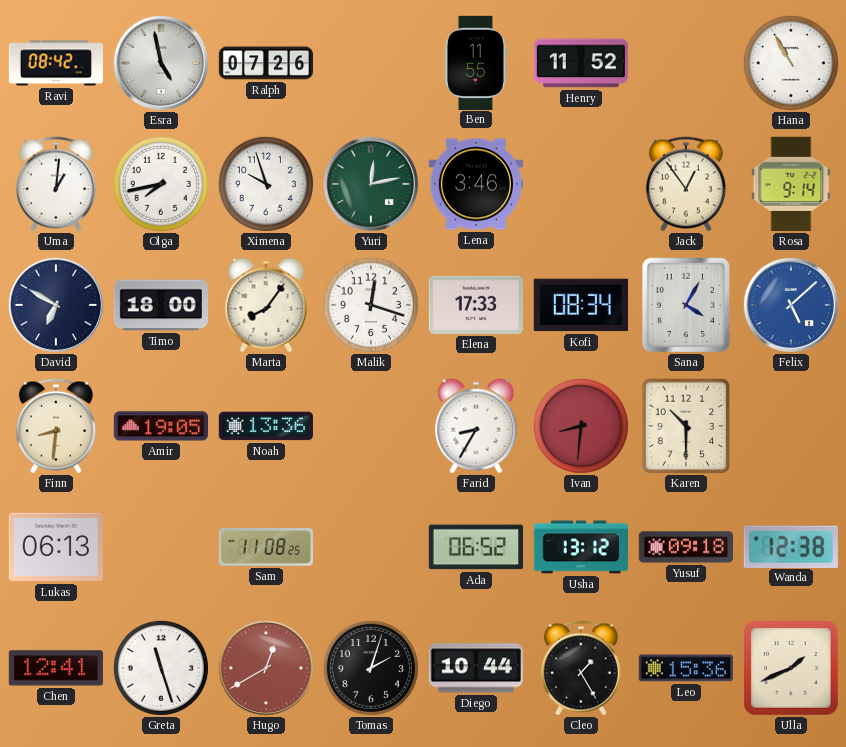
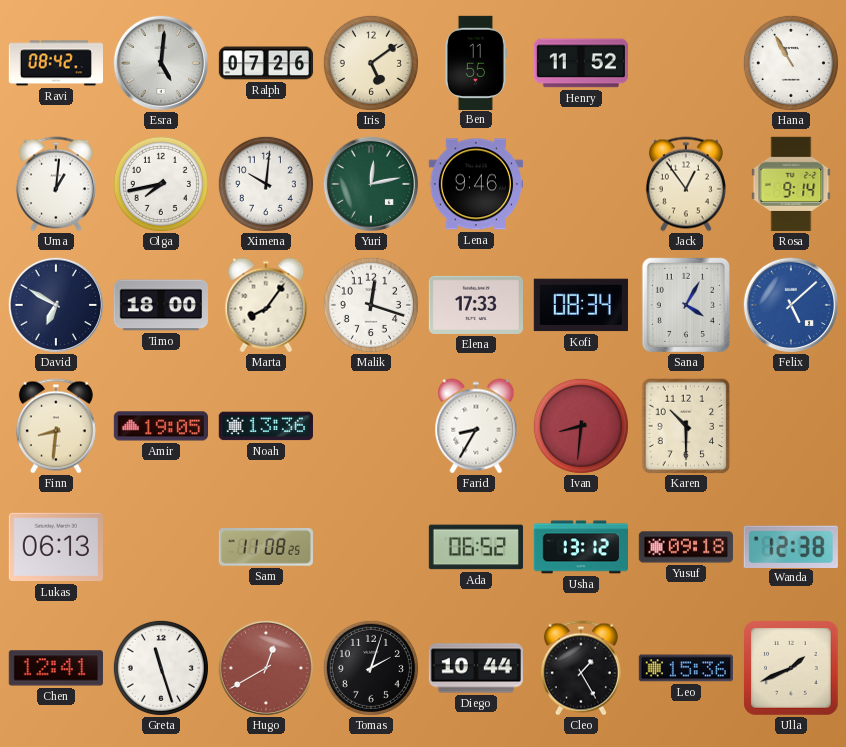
Esra: 4:58 -> 5:01
Iris: none -> 5:09
Ximena: 9:57 -> 10:01
Lena: 3:46 -> 9:46
